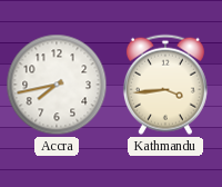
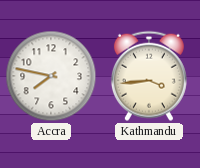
Accra: 7:43 -> 7:47
